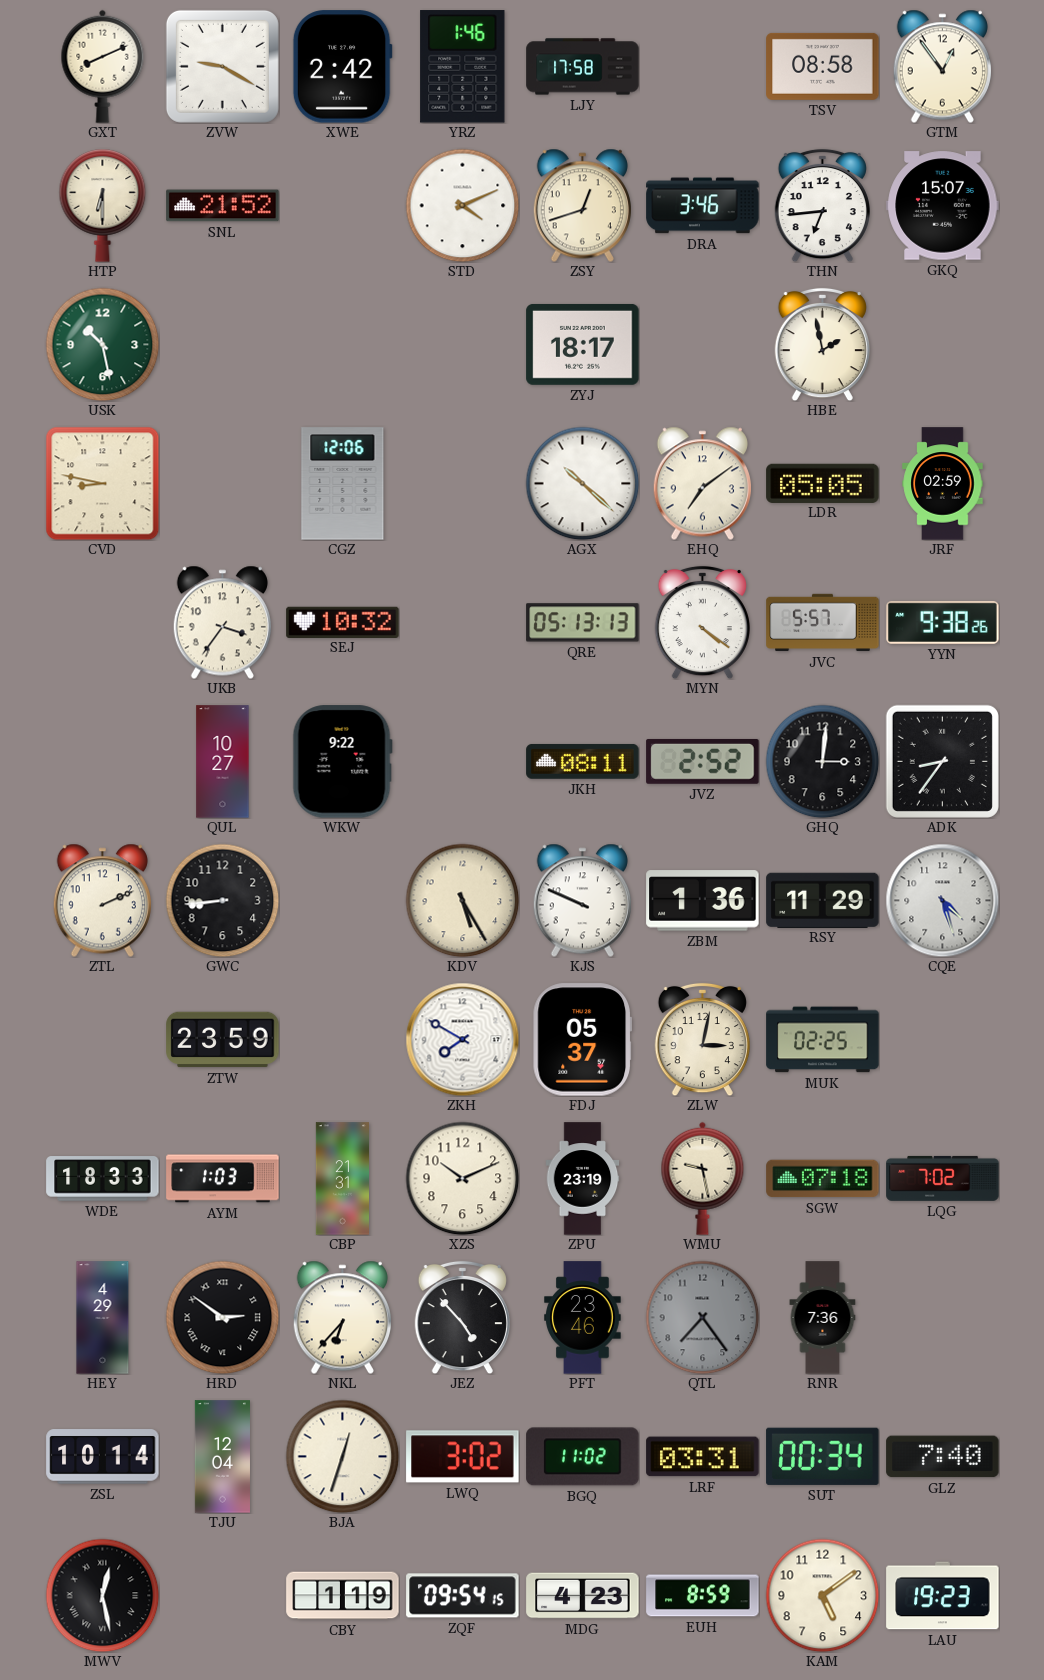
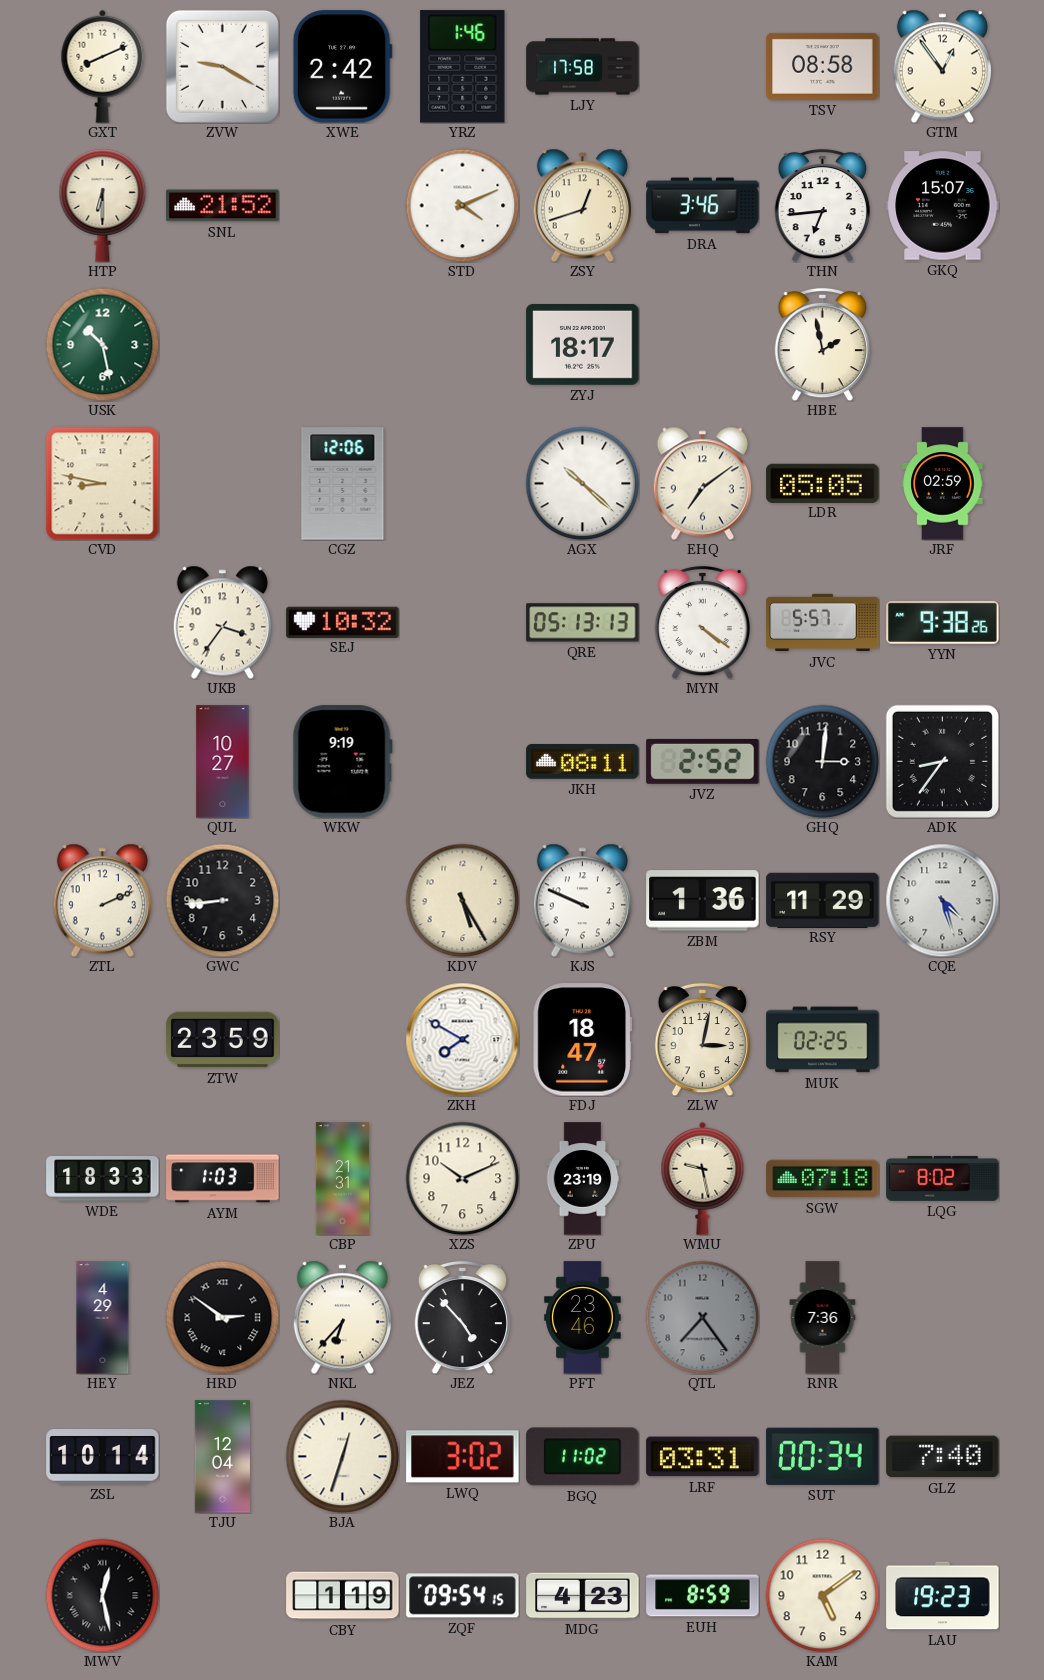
WKW: 9:22 -> 9:19
FDJ: 05:37 -> 18:47
LQG: 7:02 -> 8:02
